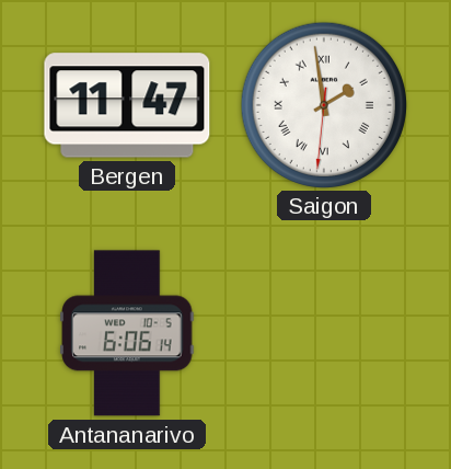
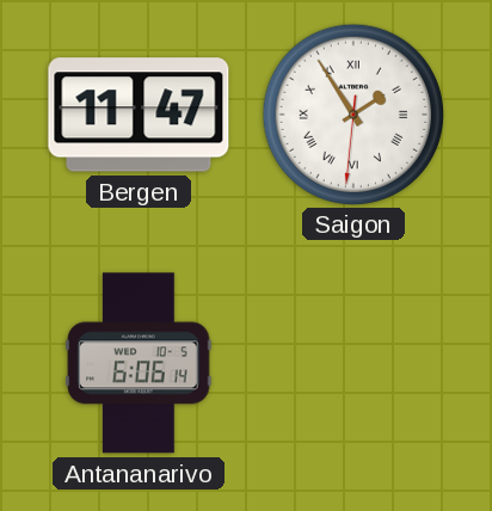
Saigon: 1:58 -> 1:54
